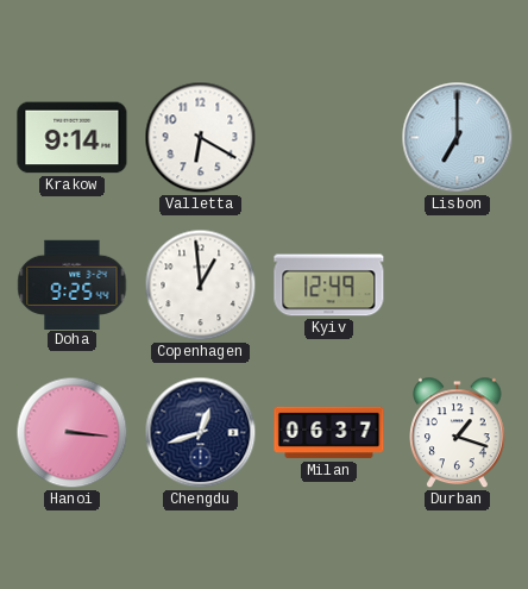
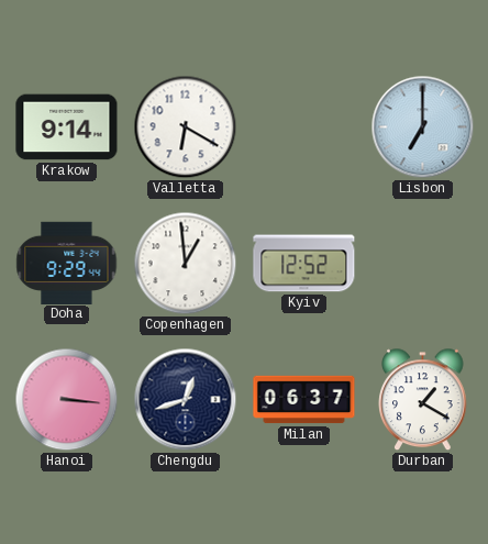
Doha: 9:25 -> 9:29
Kyiv: 12:49 -> 12:52
Durban: 1:18 -> 1:20
